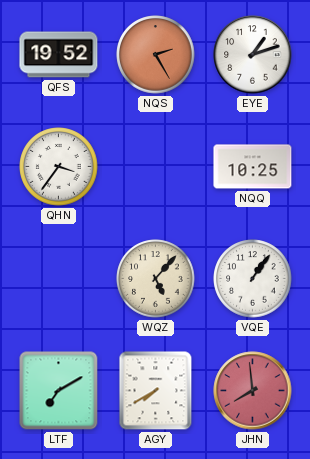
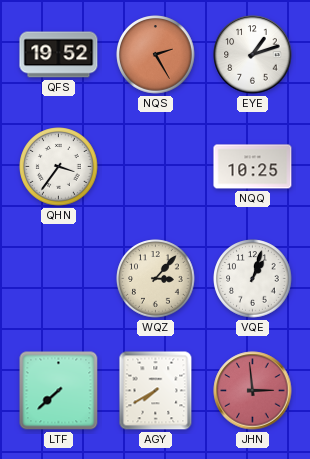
WQZ: 5:07 -> 3:07
VQE: 1:06 -> 1:03
LTF: 7:10 -> 7:38
JHN: 7:59 -> 2:59
